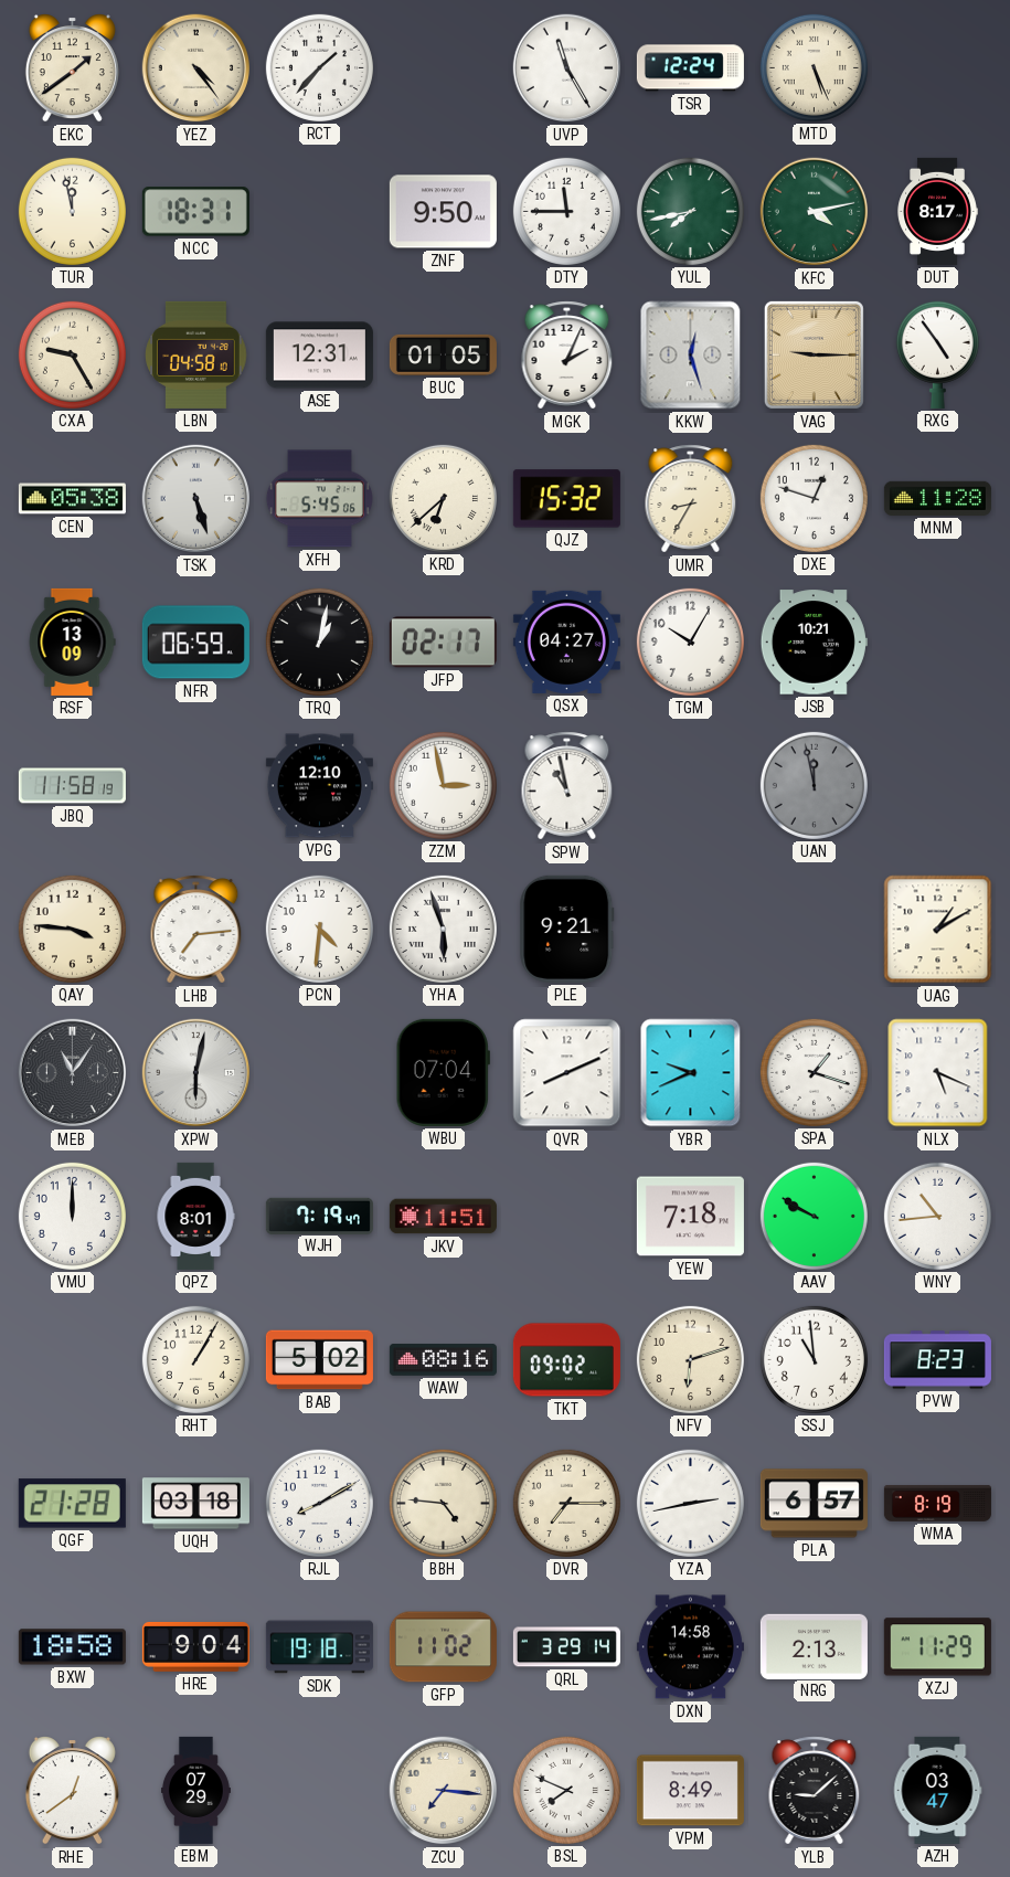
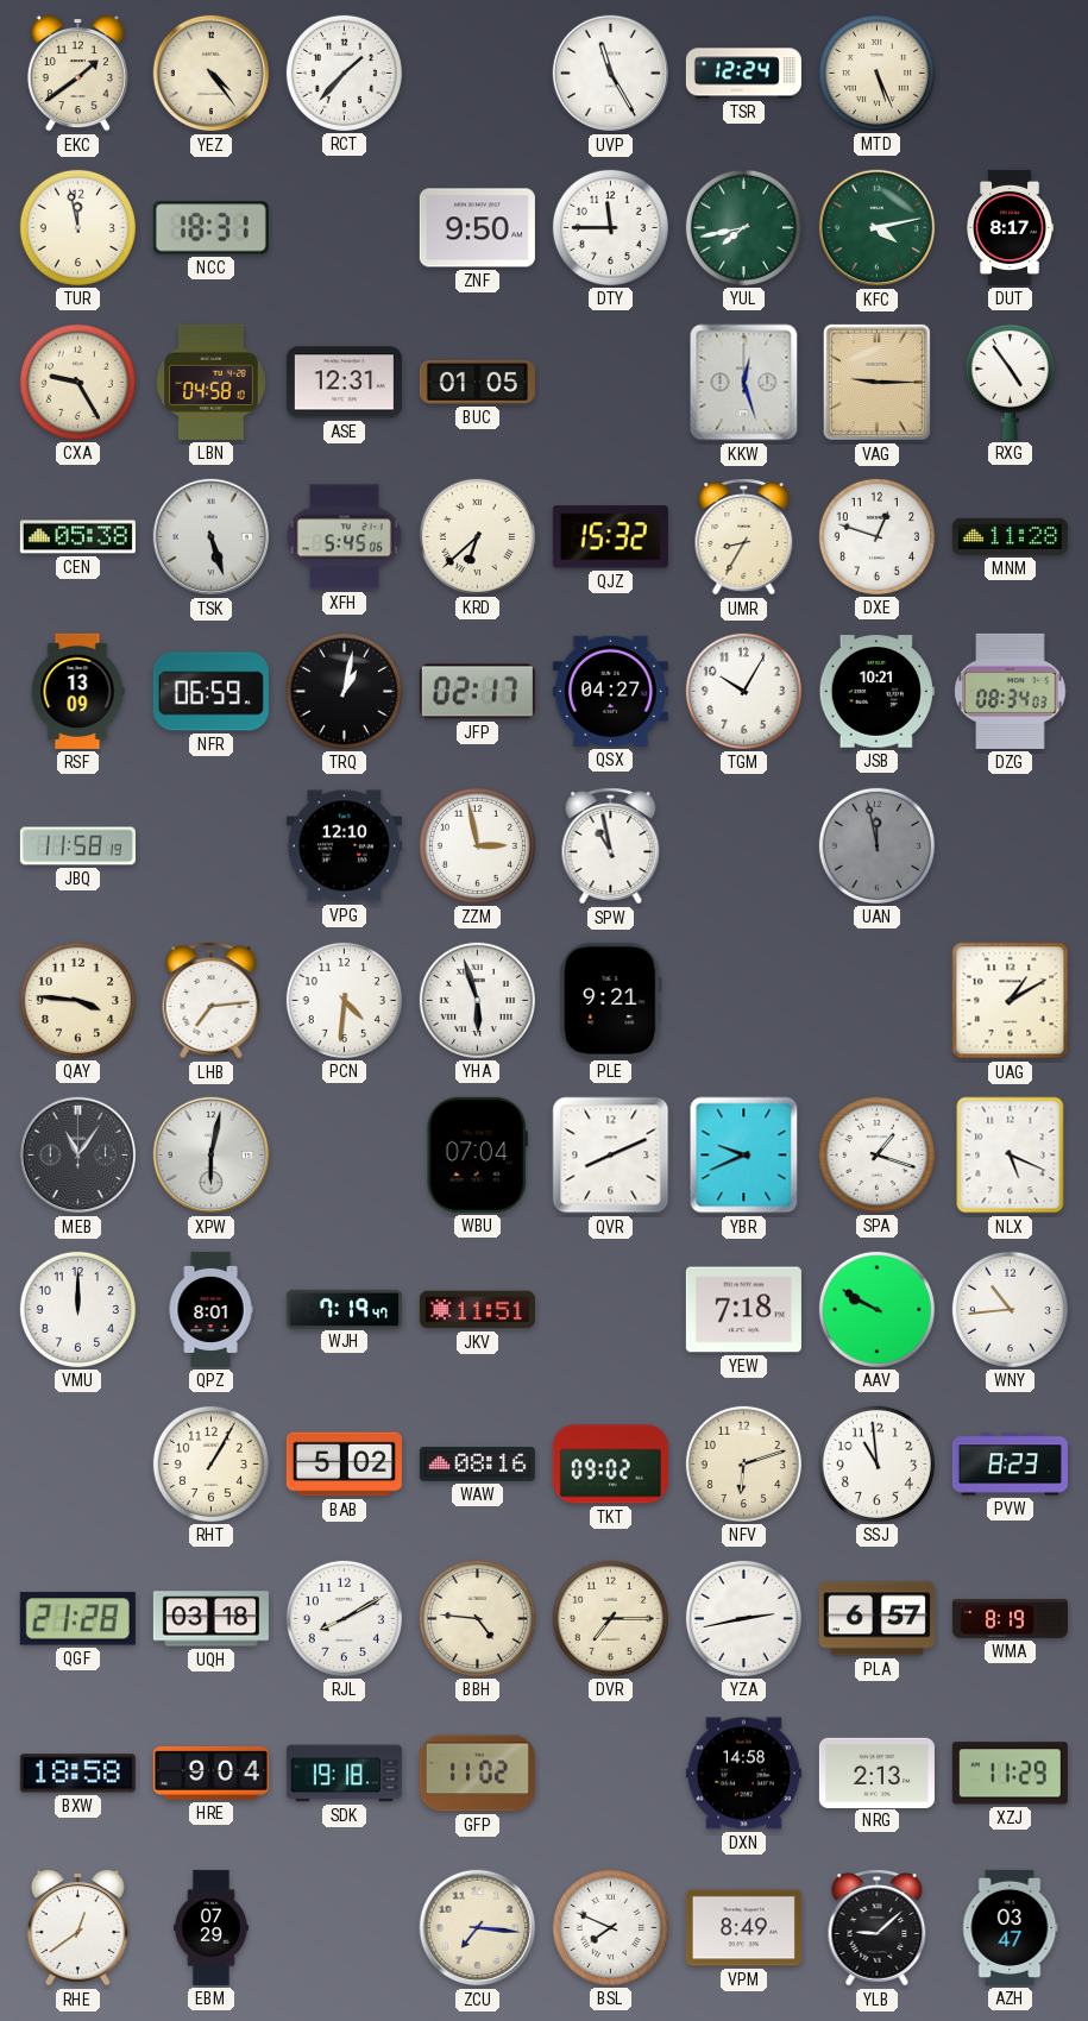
MGK: 2:04 -> none
DZG: none -> 08:34
QRL: 3:29 -> none
